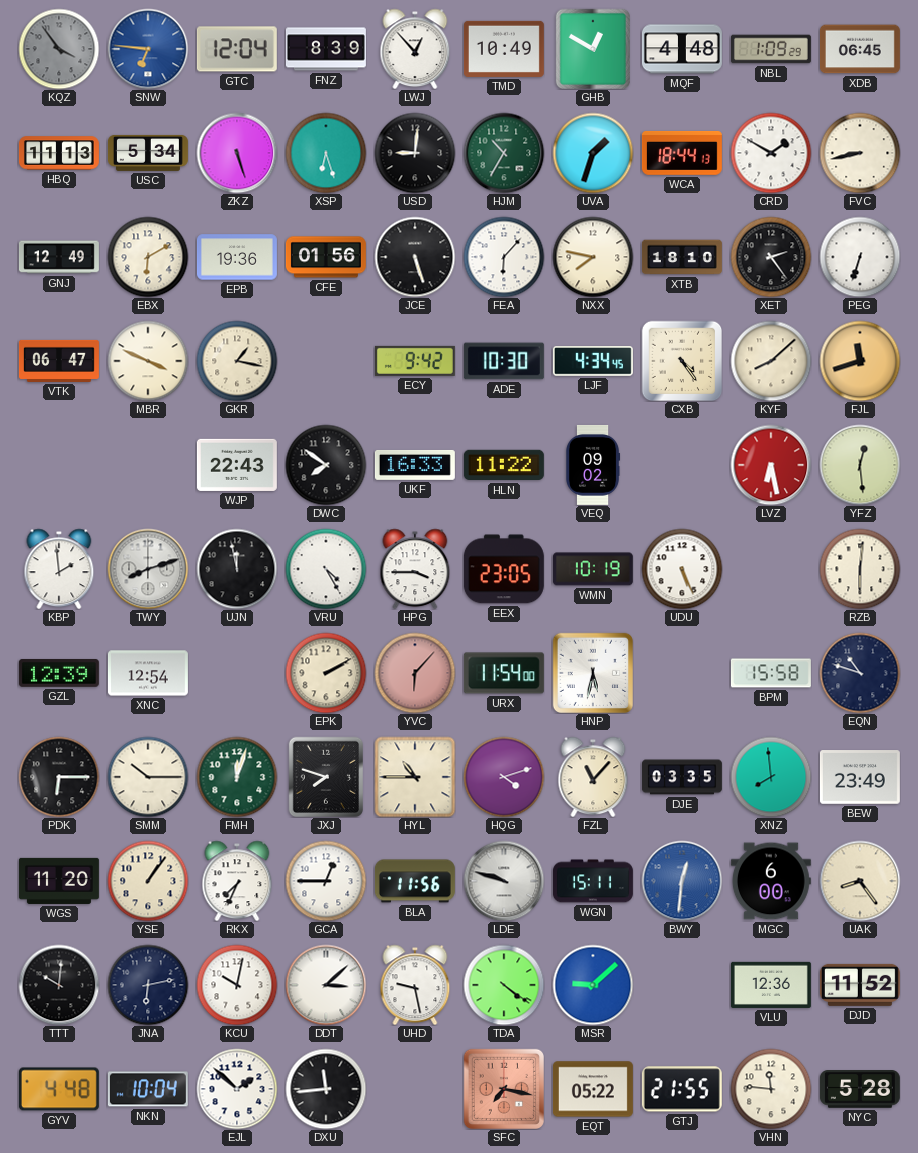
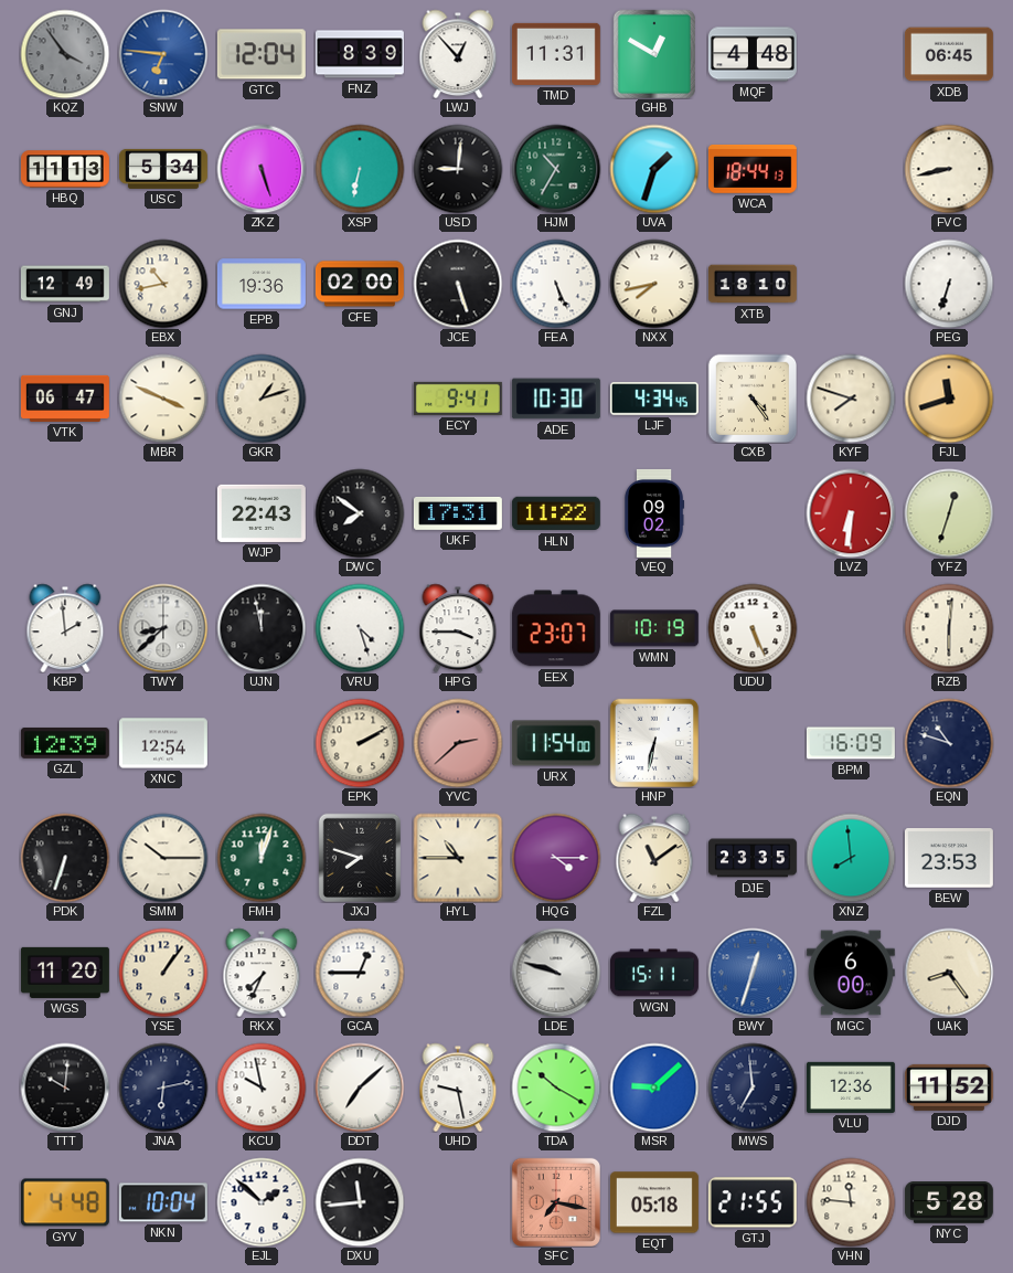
TMD: 10:49 -> 11:31
NBL: 1:09 -> none
XSP: 6:27 -> 6:32
CRD: 1:50 -> none
EBX: 6:10 -> 10:43
CFE: 01:56 -> 02:00
FEA: 6:07 -> 5:26
NXX: 7:47 -> 7:43
XET: 2:24 -> none
GKR: 1:17 -> 1:12
ECY: 9:42 -> 9:41
KYF: 8:08 -> 7:48
UKF: 16:33 -> 17:31
LVZ: 6:28 -> 6:31
YFZ: 12:29 -> 12:33
TWY: 8:12 -> 8:38
VRU: 4:25 -> 4:27
EEX: 23:05 -> 23:07
YVC: 6:07 -> 2:38
HNP: 5:32 -> 6:32
BPM: 15:58 -> 16:09
PDK: 6:15 -> 6:33
HQG: 4:12 -> 4:15
FZL: 11:07 -> 11:09
DJE: 03:35 -> 23:35
BEW: 23:49 -> 23:53
BLA: 11:56 -> none
BWY: 12:31 -> 12:33
KCU: 10:02 -> 9:58
DDT: 3:08 -> 7:08
TDA: 4:21 -> 10:20
MWS: none -> 6:59
EQT: 05:22 -> 05:18
